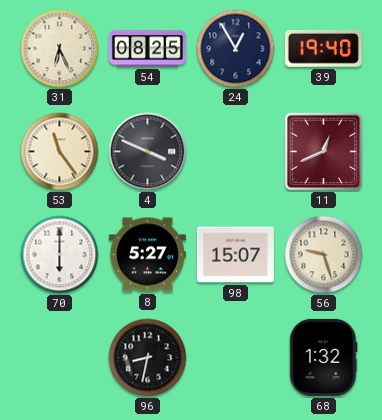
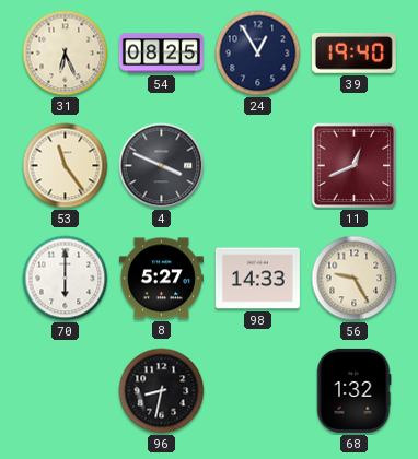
98: 15:07 -> 14:33
56: 9:27 -> 9:25
